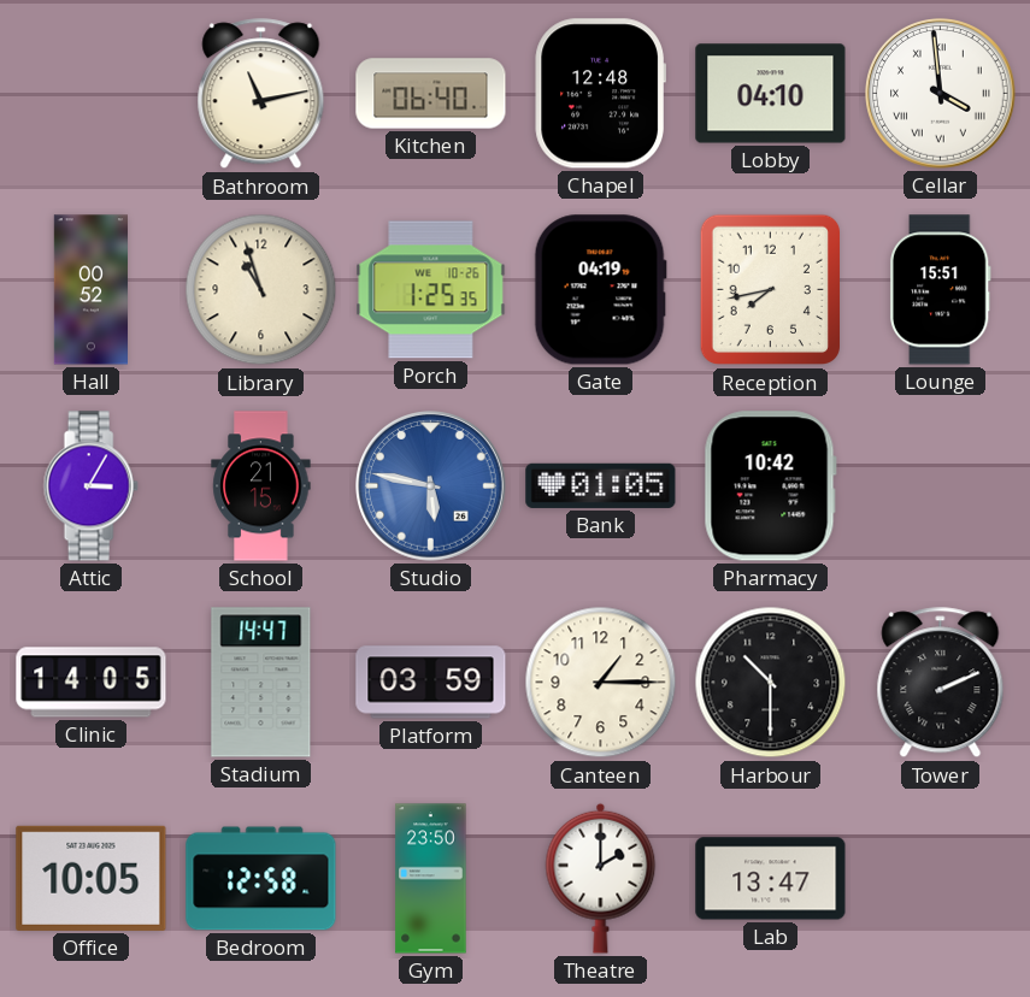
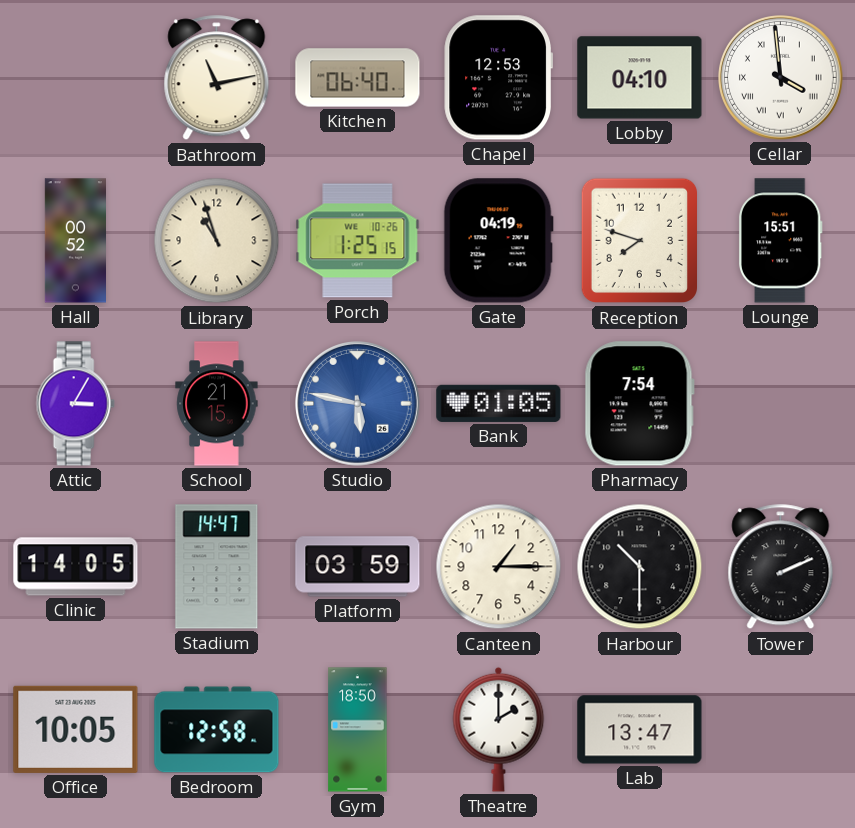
Chapel: 12:48 -> 12:53
Porch: 1:25:35 -> 1:25:15
Reception: 7:43 -> 7:48
Pharmacy: 10:42 -> 7:54
Gym: 23:50 -> 18:50
